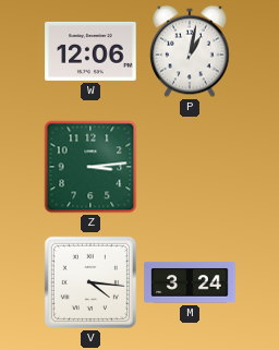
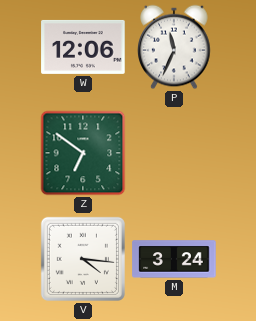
P: 1:02 -> 11:34
Z: 3:14 -> 6:51
